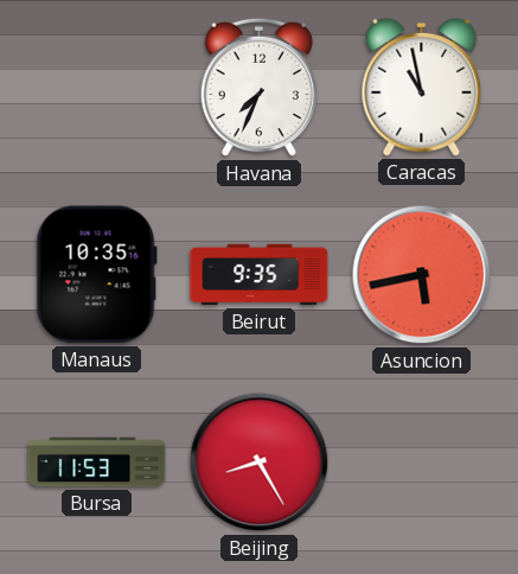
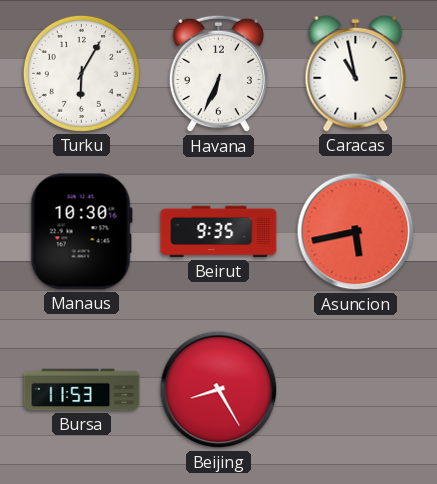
Turku: none -> 6:05
Havana: 7:34 -> 6:34
Manaus: 10:35 -> 10:30
